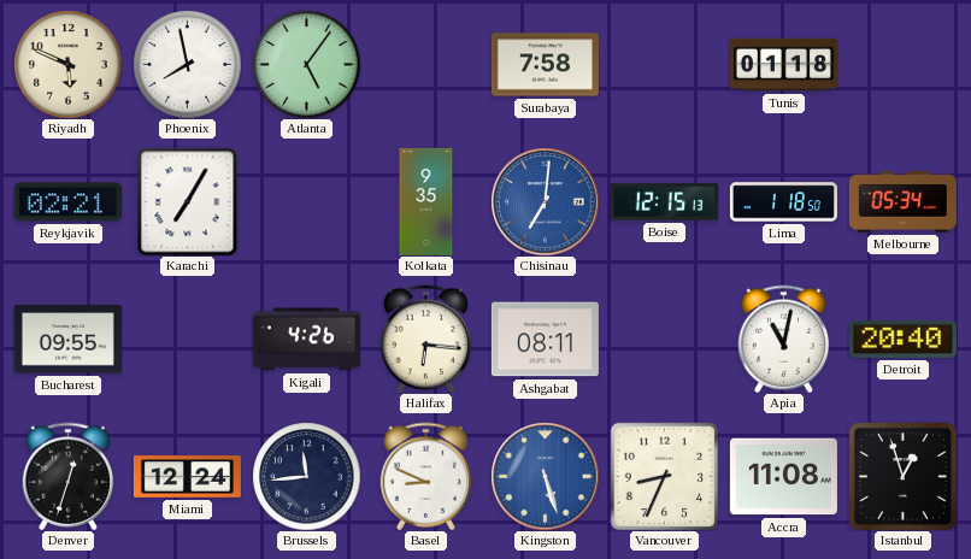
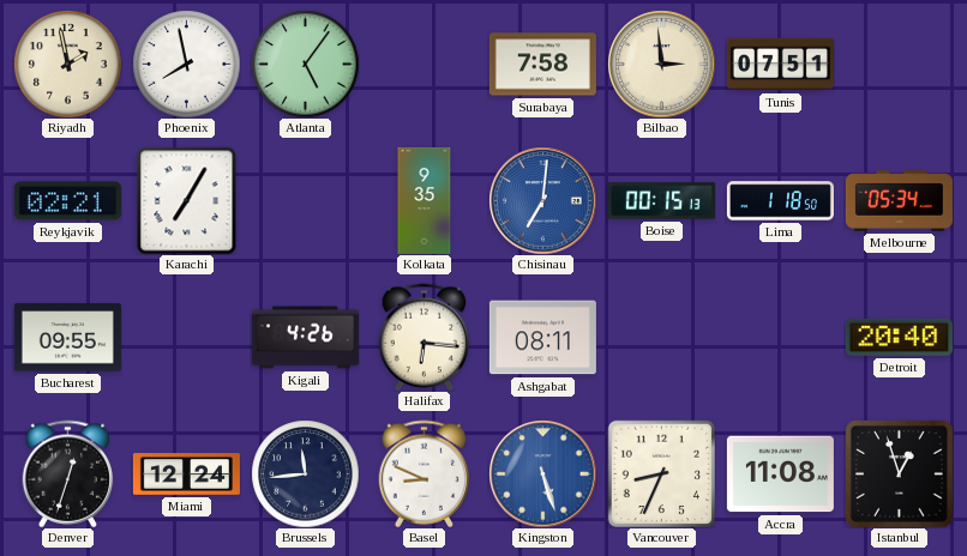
Riyadh: 5:49 -> 1:58
Bilbao: none -> 2:59
Tunis: 01:18 -> 07:51
Boise: 12:15 -> 00:15
Apia: 11:02 -> none
